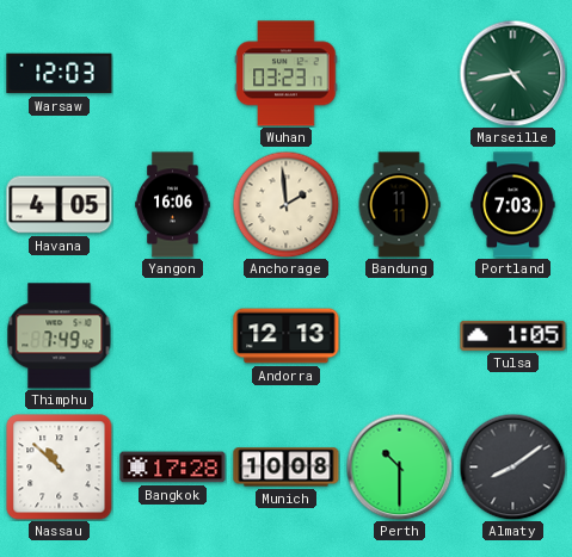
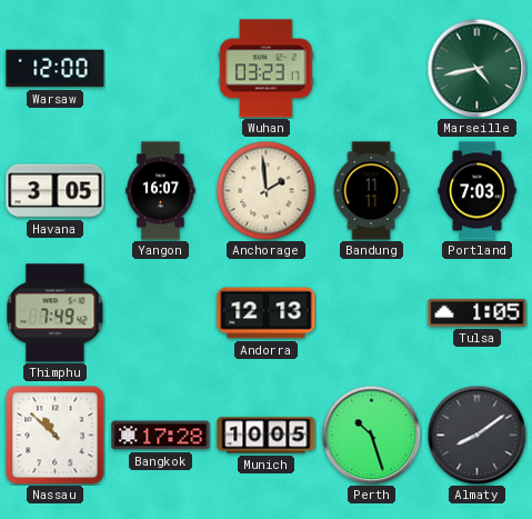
Warsaw: 12:03 -> 12:00
Havana: 4:05 -> 3:05
Yangon: 16:06 -> 16:07
Munich: 10:08 -> 10:05
Perth: 10:30 -> 10:27
